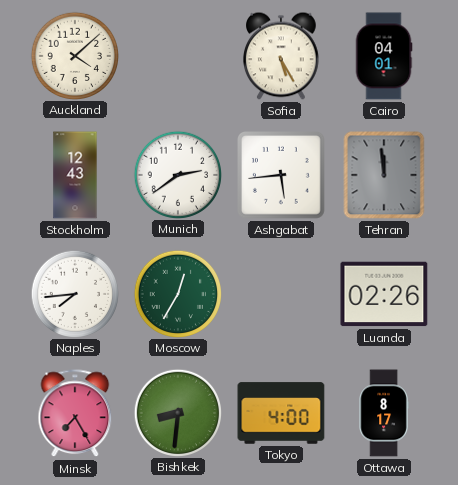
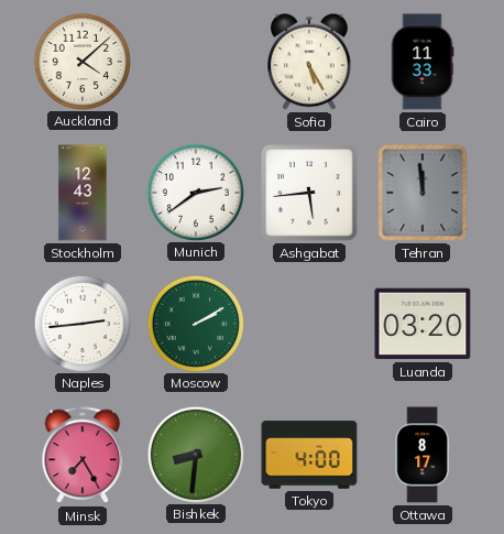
Cairo: 04:01 -> 11:33
Naples: 7:44 -> 2:44
Moscow: 12:35 -> 2:10
Luanda: 02:26 -> 03:20
